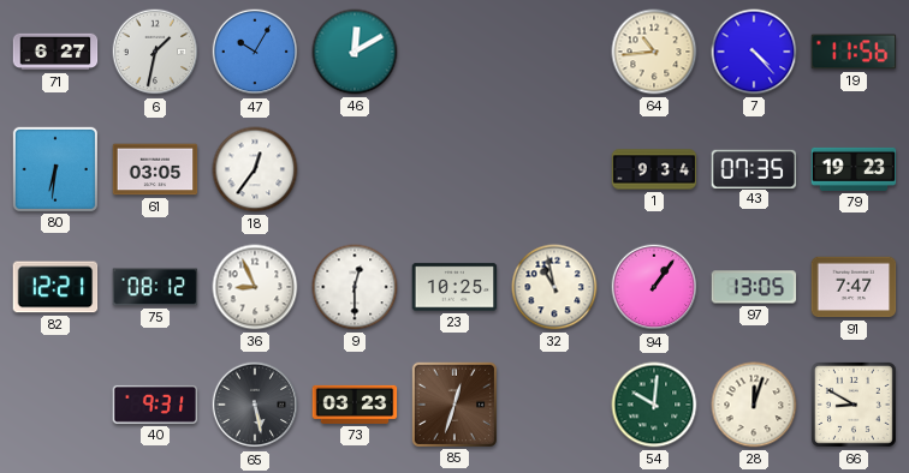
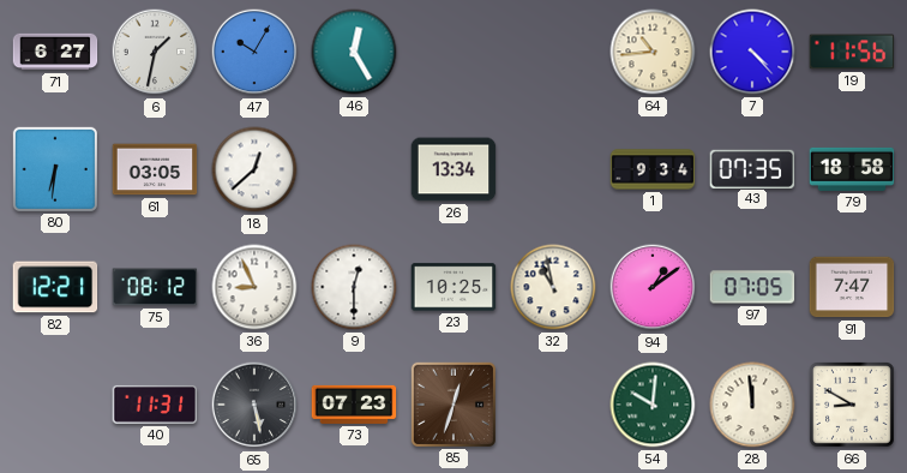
46: 12:10 -> 12:25
18: 12:36 -> 12:38
26: none -> 13:34
79: 19:23 -> 18:58
94: 1:06 -> 1:09
97: 13:05 -> 07:05
40: 9:31 -> 11:31
73: 03:23 -> 07:23
28: 12:03 -> 11:59
